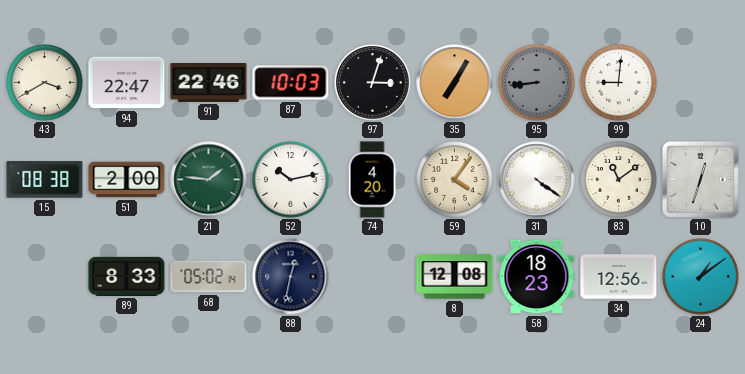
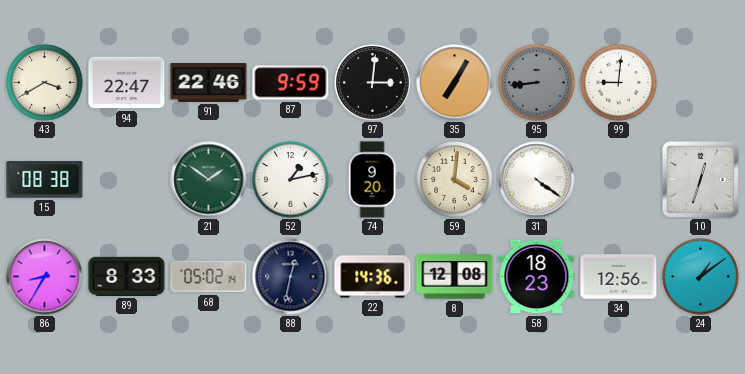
87: 10:03 -> 9:59
97: 3:03 -> 3:01
51: 2:00 -> none
21: 1:46 -> 1:51
52: 10:13 -> 1:13
74: 4:20 -> 9:20
59: 4:06 -> 4:01
83: 11:09 -> none
86: none -> 8:35
22: none -> 14:36
